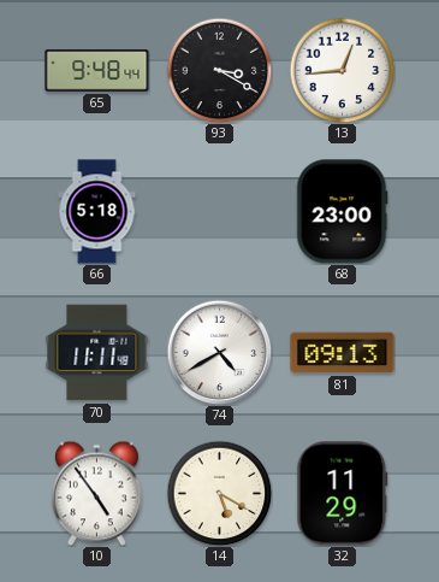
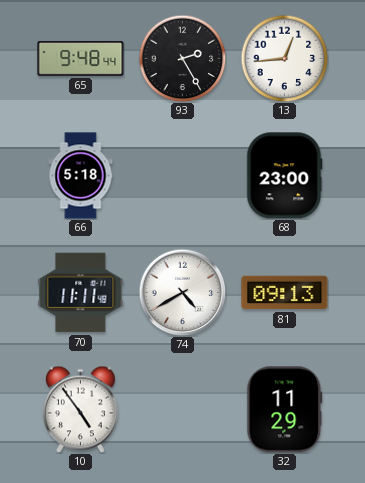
93: 3:20 -> 2:25
14: 5:20 -> none
